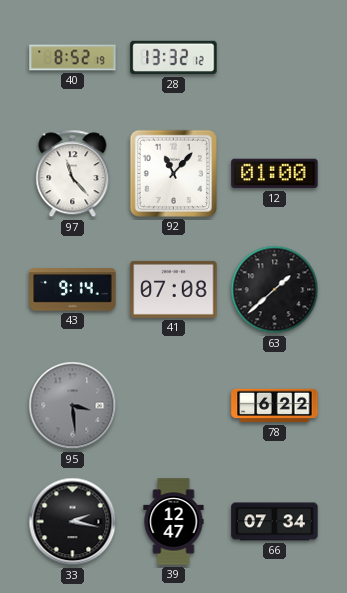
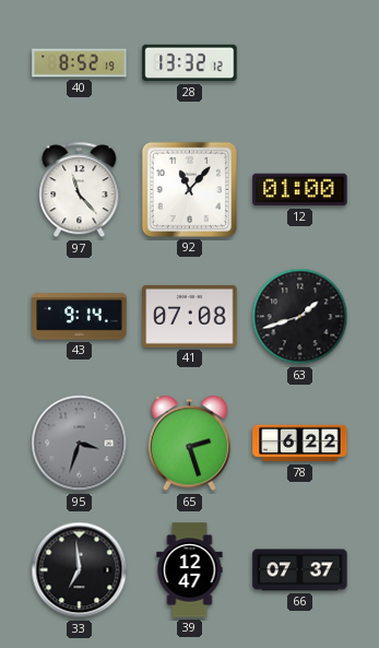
63: 1:38 -> 1:42
95: 3:29 -> 3:33
65: none -> 2:27
33: 2:17 -> 6:59
66: 07:34 -> 07:37
